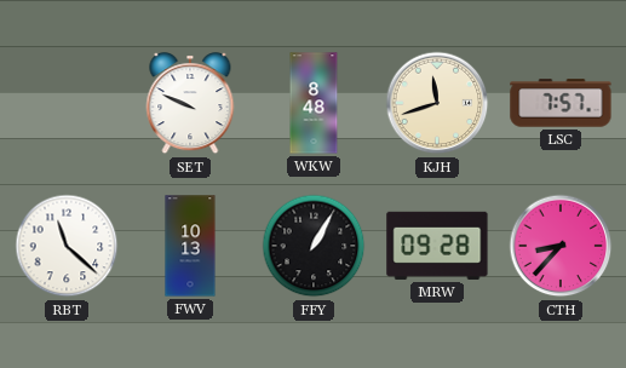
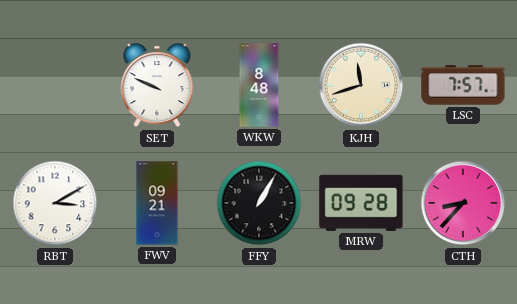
RBT: 11:22 -> 3:10
FWV: 10:13 -> 09:21
